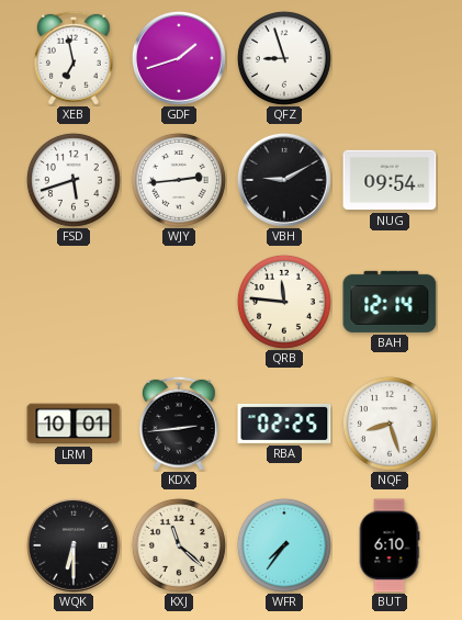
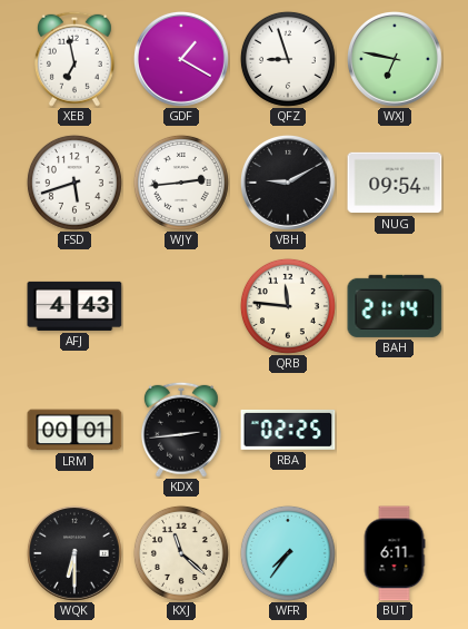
GDF: 1:42 -> 1:20
WXJ: none -> 6:47
AFJ: none -> 4:43
BAH: 12:14 -> 21:14
LRM: 10:01 -> 00:01
NQF: 8:27 -> none
BUT: 6:10 -> 6:11
